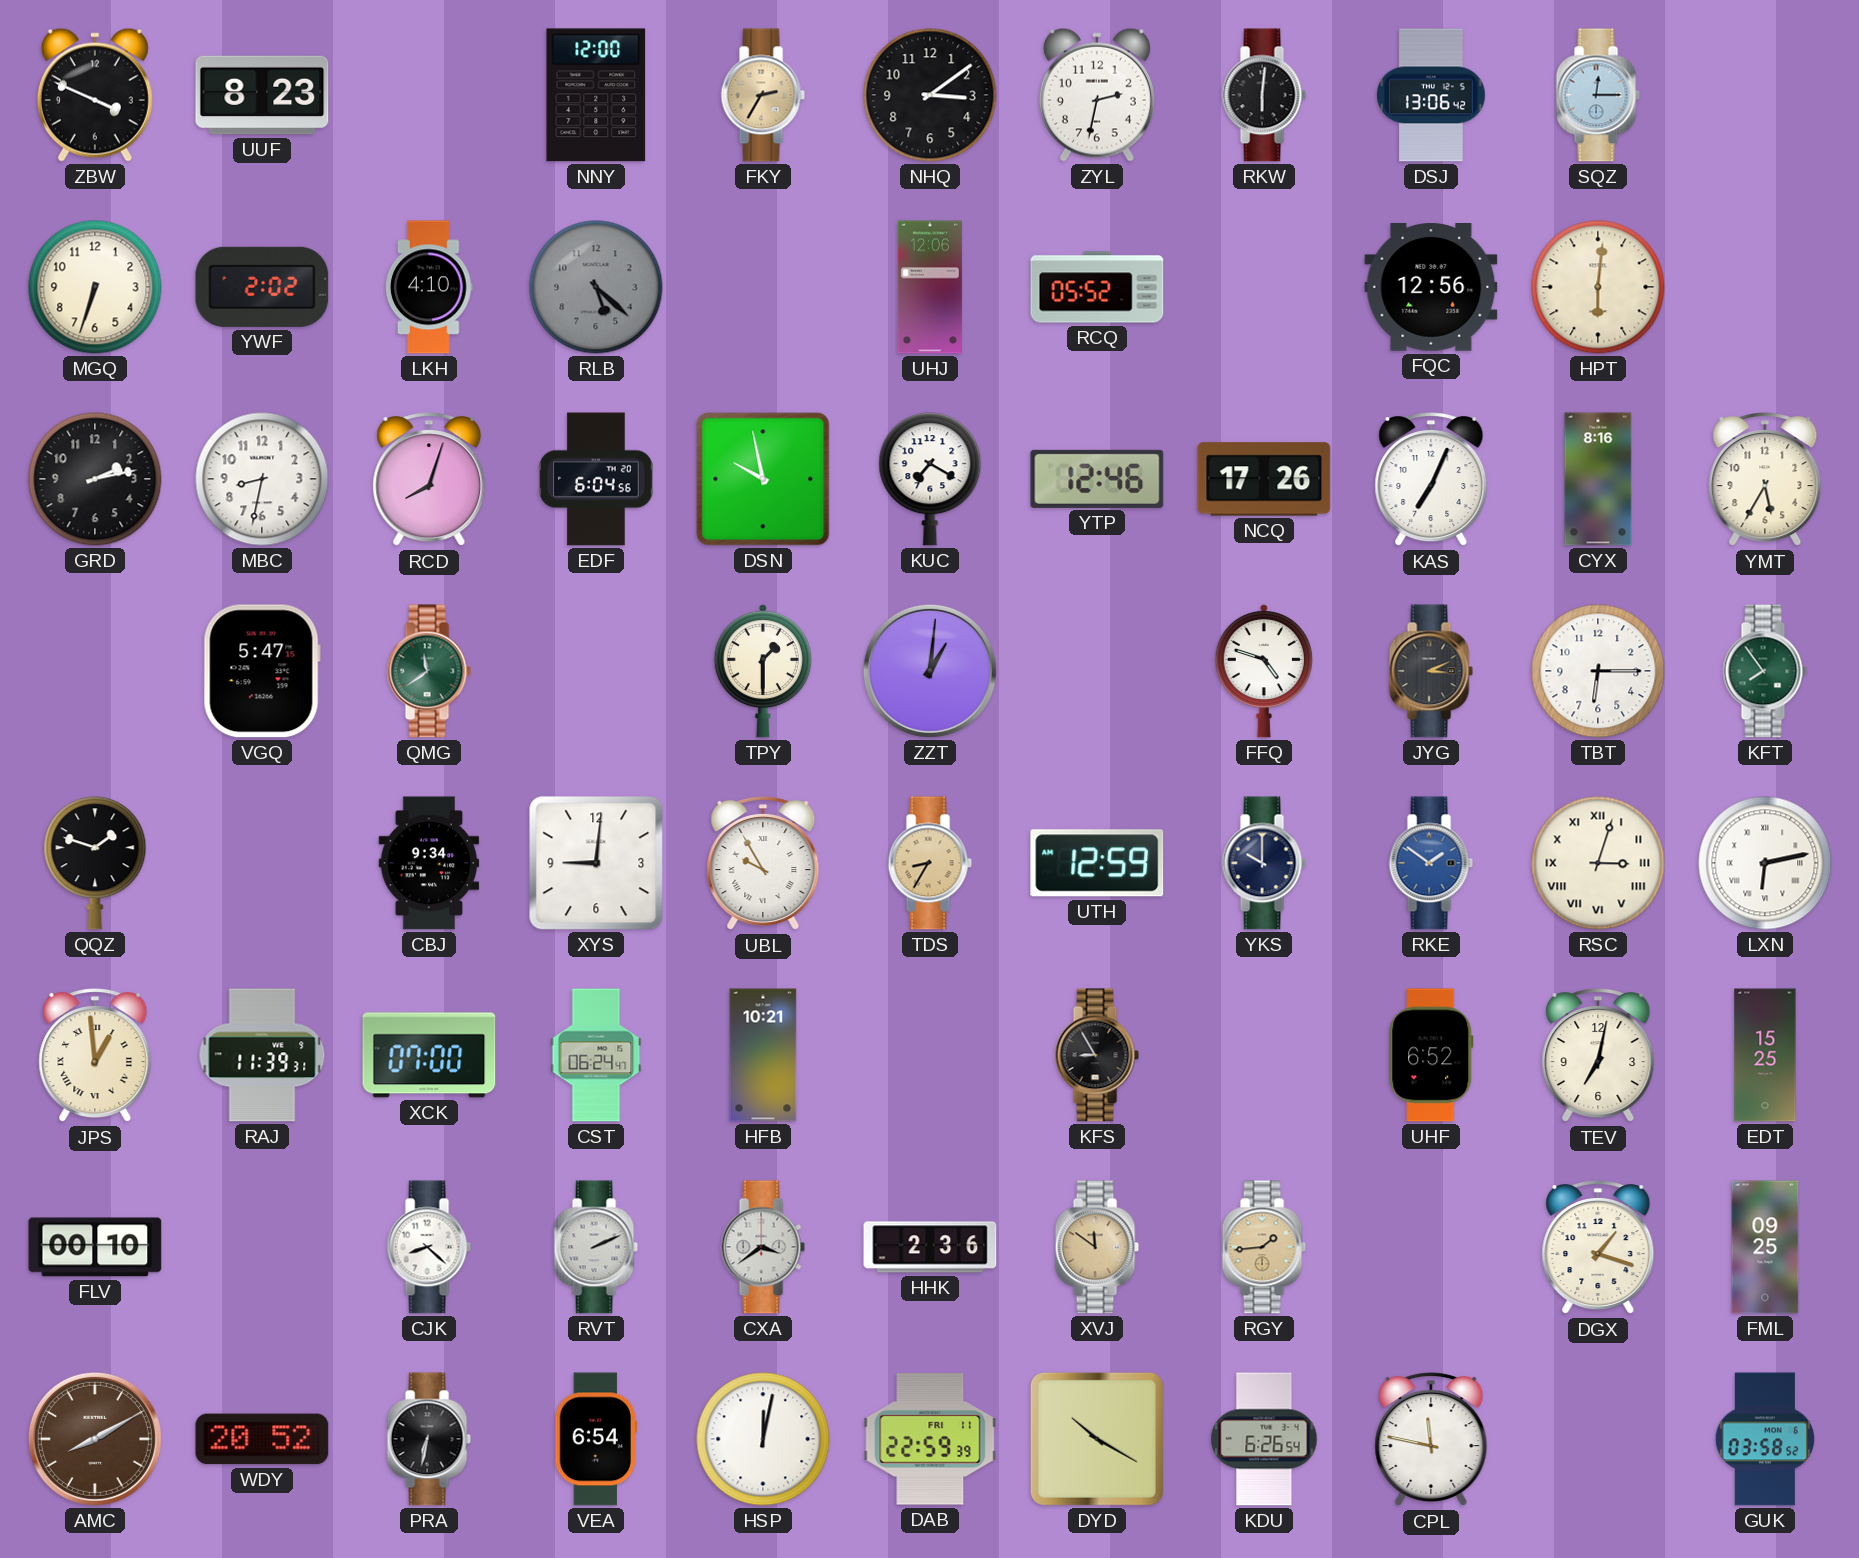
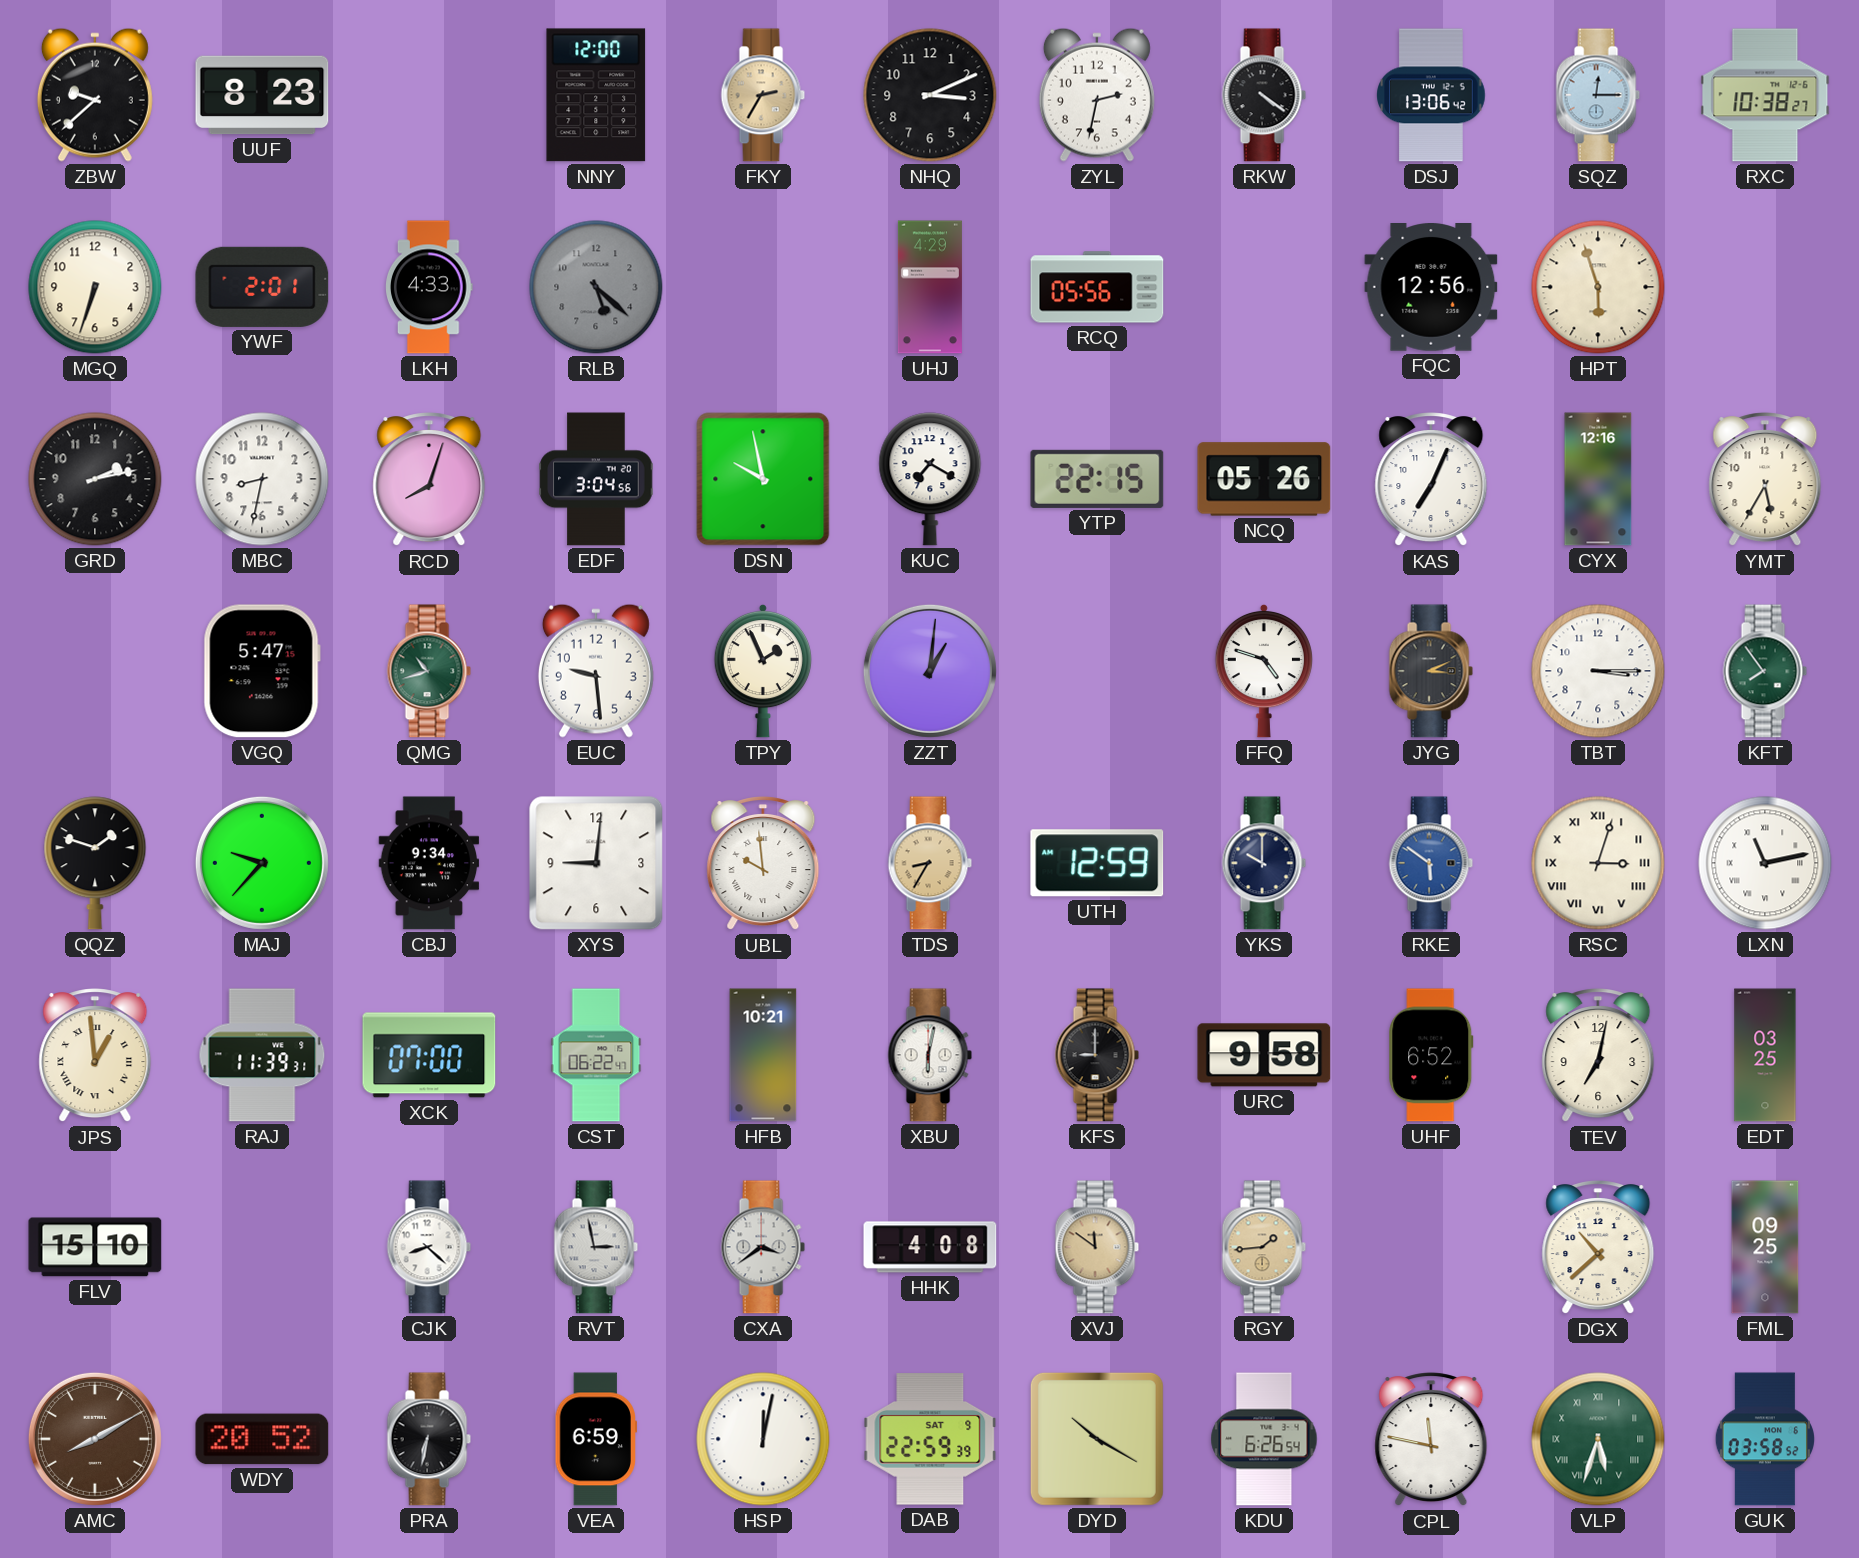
ZBW: 3:49 -> 9:38
NHQ: 3:09 -> 3:11
RKW: 6:01 -> 4:21
RXC: none -> 10:38
YWF: 2:02 -> 2:01
LKH: 4:10 -> 4:33
UHJ: 12:06 -> 4:29
RCQ: 05:52 -> 05:56
HPT: 6:01 -> 5:57
EDF: 6:04 -> 3:04
YTP: 12:46 -> 22:15
NCQ: 17:26 -> 05:26
CYX: 8:16 -> 12:16
QMG: 11:39 -> 10:42
EUC: none -> 9:29
TPY: 1:30 -> 1:56
TBT: 6:15 -> 3:15
MAJ: none -> 9:37
UBL: 9:55 -> 9:59
RKE: 1:51 -> 5:51
LXN: 6:13 -> 11:13
CST: 06:24 -> 06:22
XBU: none -> 6:02
KFS: 8:55 -> 9:00
URC: none -> 9:58
EDT: 15:25 -> 03:25
FLV: 00:10 -> 15:10
RVT: 2:11 -> 2:58
HHK: 2:36 -> 4:08
DGX: 1:18 -> 10:38
VEA: 6:54 -> 6:59
DAB date: FRI 11 -> SAT 9
VLP: none -> 5:33
